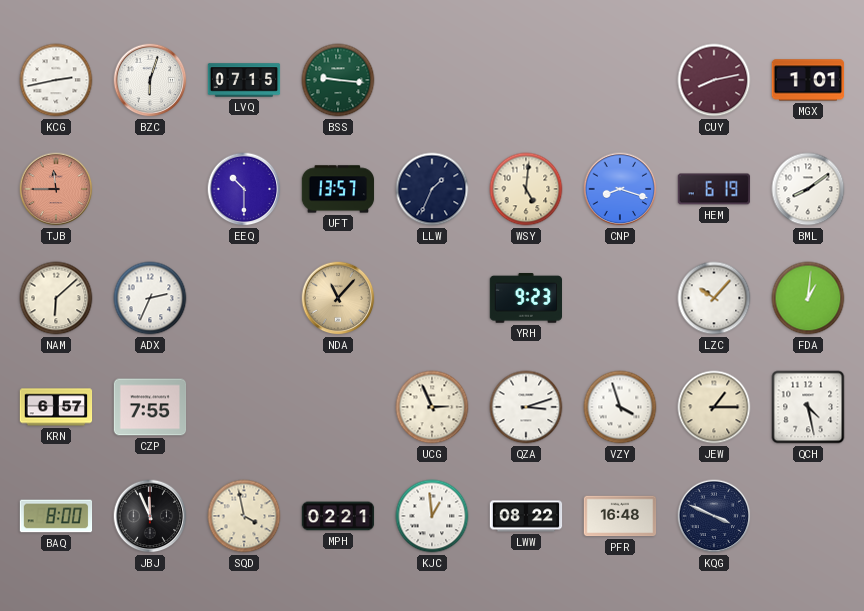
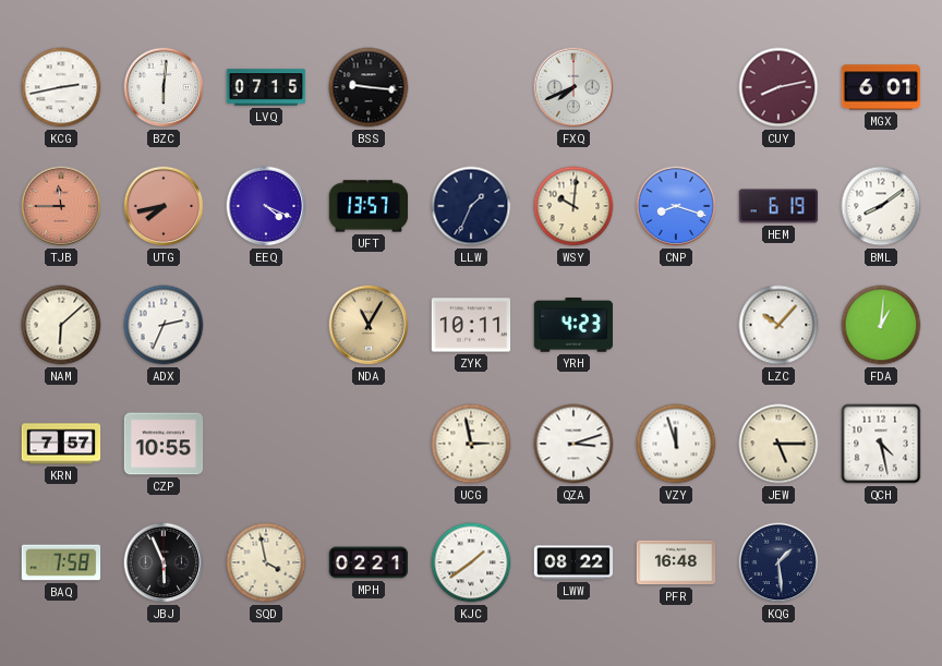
BZC: 6:03 -> 6:01
BSS dial: green -> black
FXQ: none -> 7:41
MGX: 1:01 -> 6:01
UTG: none -> 7:43
EEQ: 10:30 -> 4:19
WSY: 5:01 -> 10:01
NDA: 11:07 -> 11:05
ZYK: none -> 10:11
YRH: 9:23 -> 4:23
KRN: 6:57 -> 7:57
CZP: 7:55 -> 10:55
UCG: 2:56 -> 2:58
VZY: 3:57 -> 11:57
JEW: 1:15 -> 5:15
BAQ: 8:00 -> 7:58
JBJ: 11:56 -> 5:56
KJC: 12:59 -> 1:39
KQG: 3:49 -> 1:29
